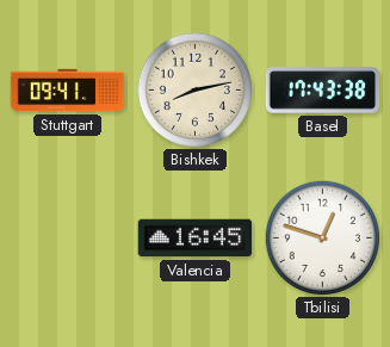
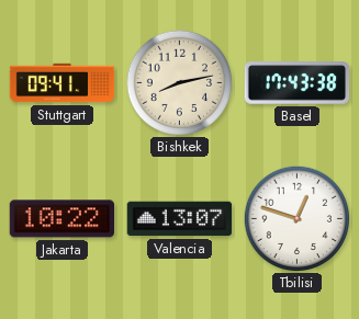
Jakarta: none -> 10:22
Valencia: 16:45 -> 13:07
